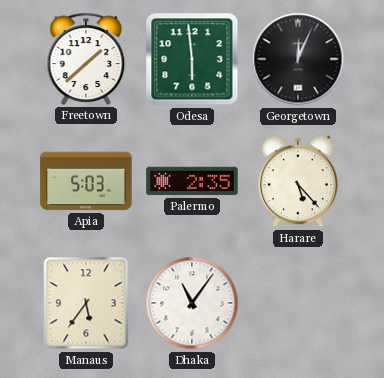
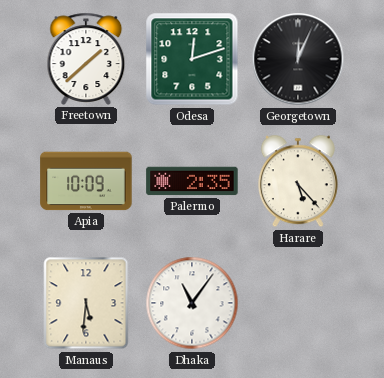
Odesa: 5:59 -> 12:12
Apia: 5:03 -> 10:09
Manaus: 5:36 -> 5:31
